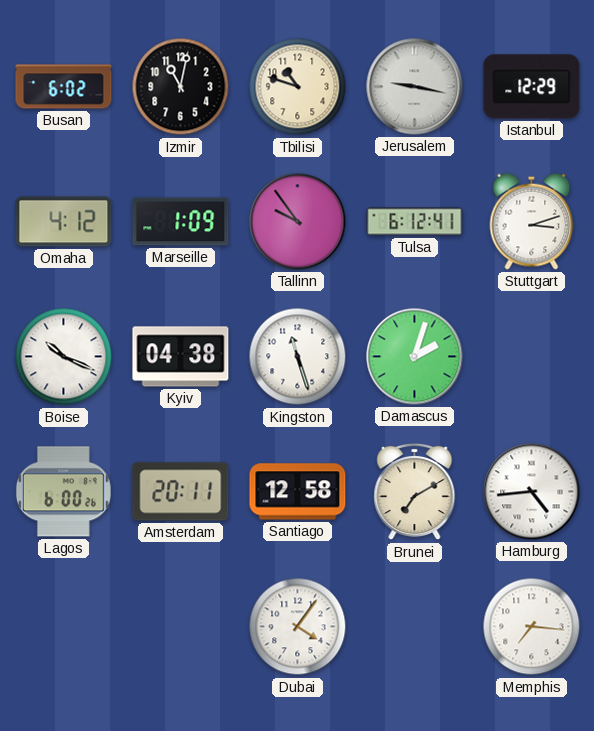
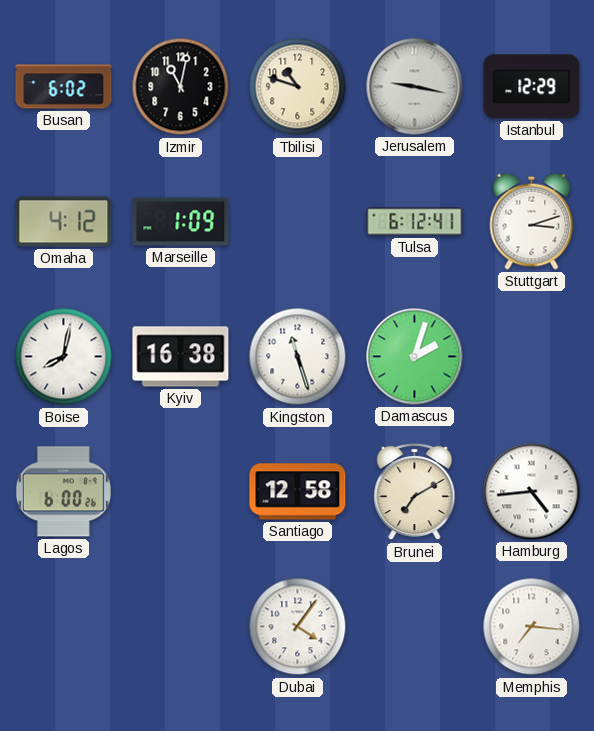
Tallinn: 9:54 -> none
Boise: 10:19 -> 8:02
Kyiv: 04:38 -> 16:38
Amsterdam: 20:11 -> none
